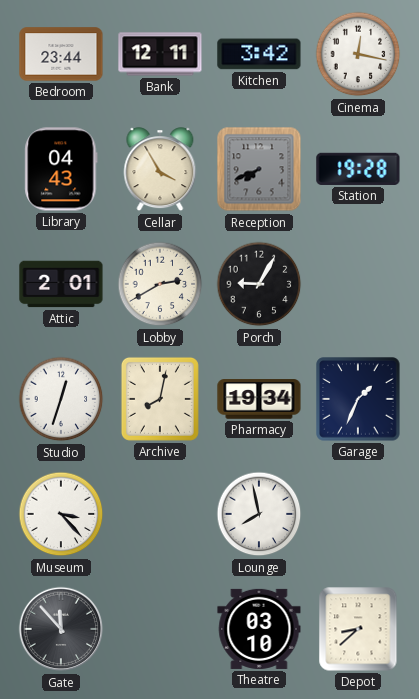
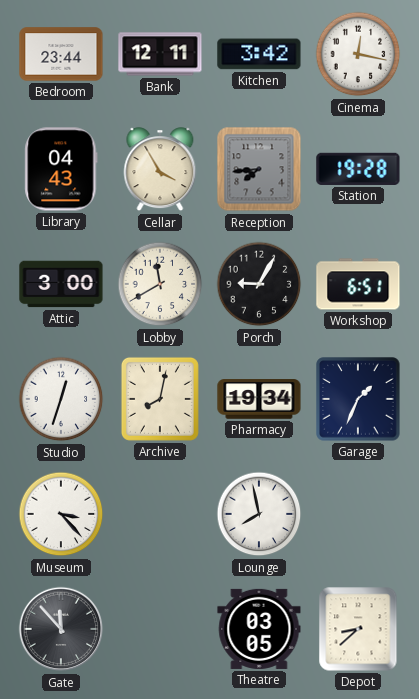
Reception: 7:41 -> 7:44
Attic: 2:01 -> 3:00
Lobby: 2:40 -> 11:40
Workshop: none -> 6:51
Theatre: 03:10 -> 03:05
